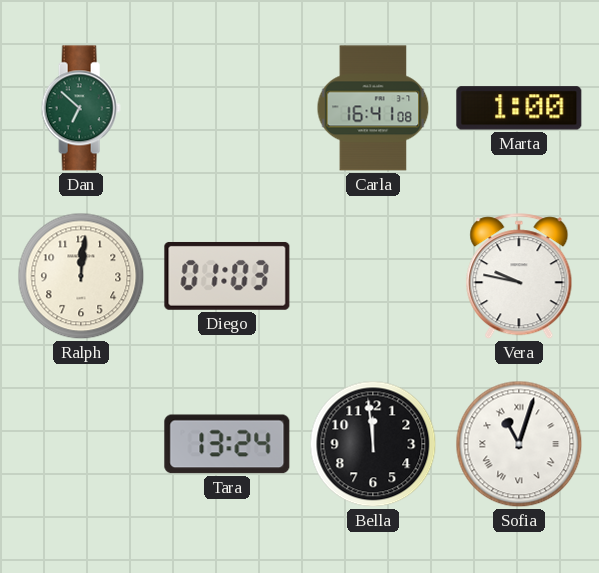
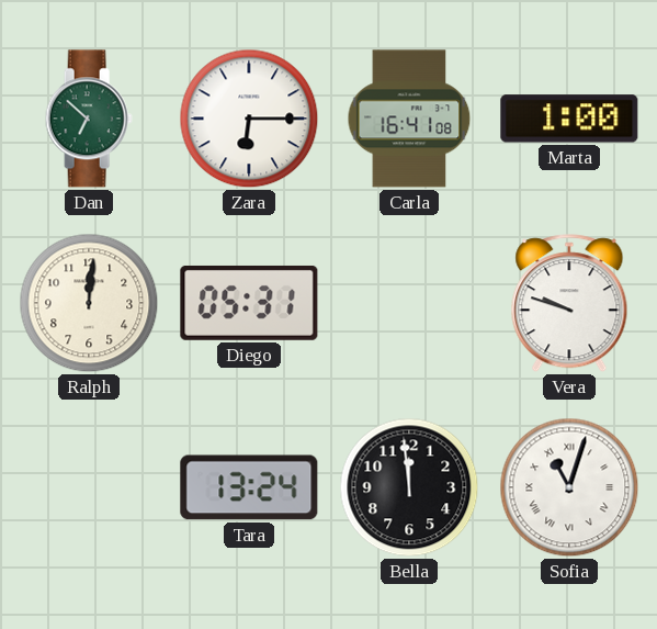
Zara: none -> 6:15
Diego: 01:03 -> 05:31
Vera: 9:47 -> 9:48
